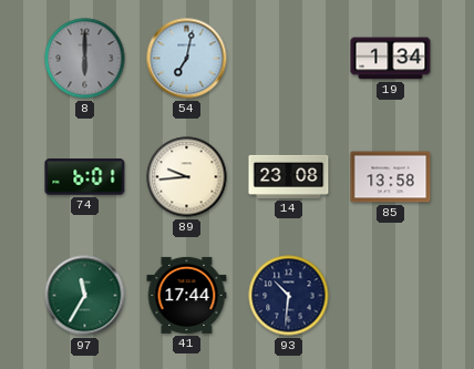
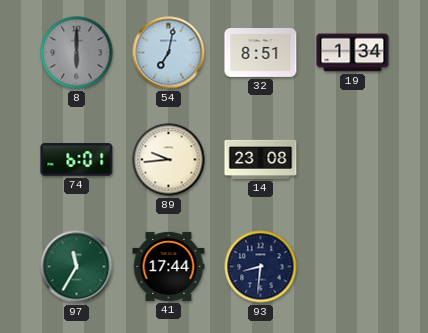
32: none -> 8:51
85: 13:58 -> none
93: 10:31 -> 8:31
